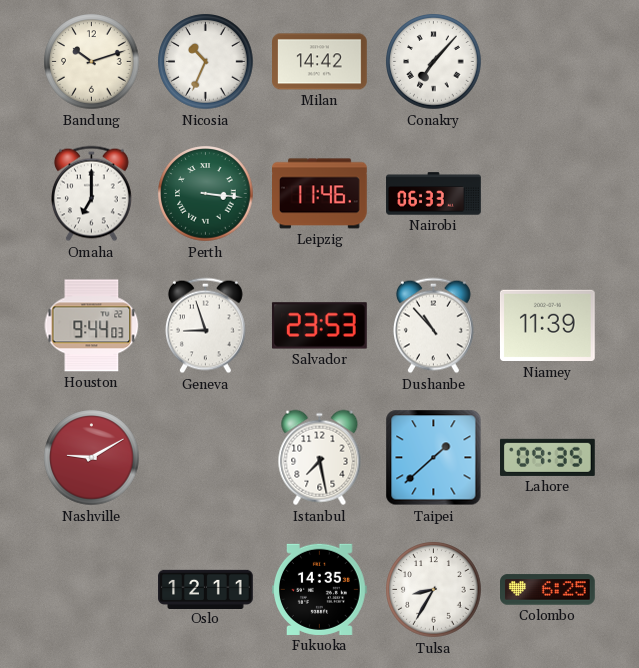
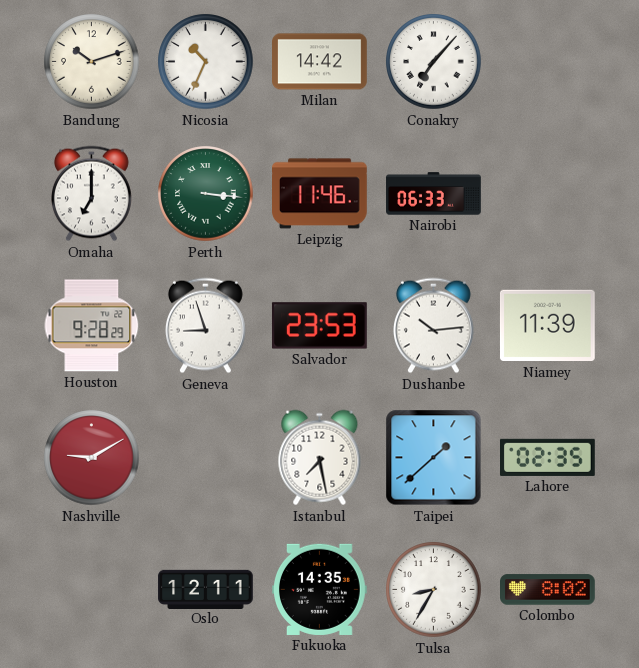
Houston: 9:44 -> 9:28
Dushanbe: 10:53 -> 10:14
Lahore: 09:35 -> 02:35
Colombo: 6:25 -> 8:02
